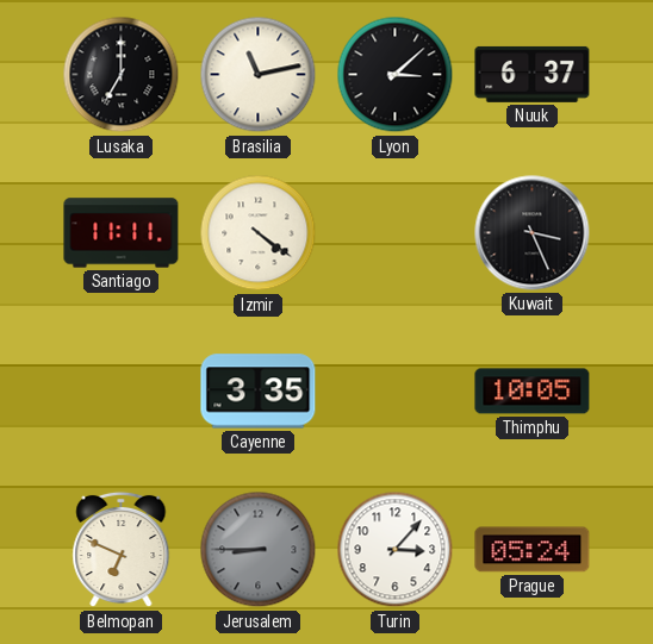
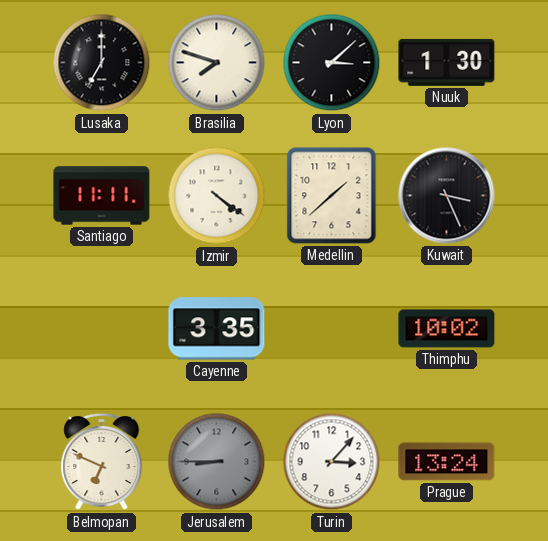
Brasilia: 11:13 -> 7:48
Nuuk: 6:37 -> 1:30
Medellin: none -> 1:38
Thimphu: 10:05 -> 10:02
Prague: 05:24 -> 13:24
